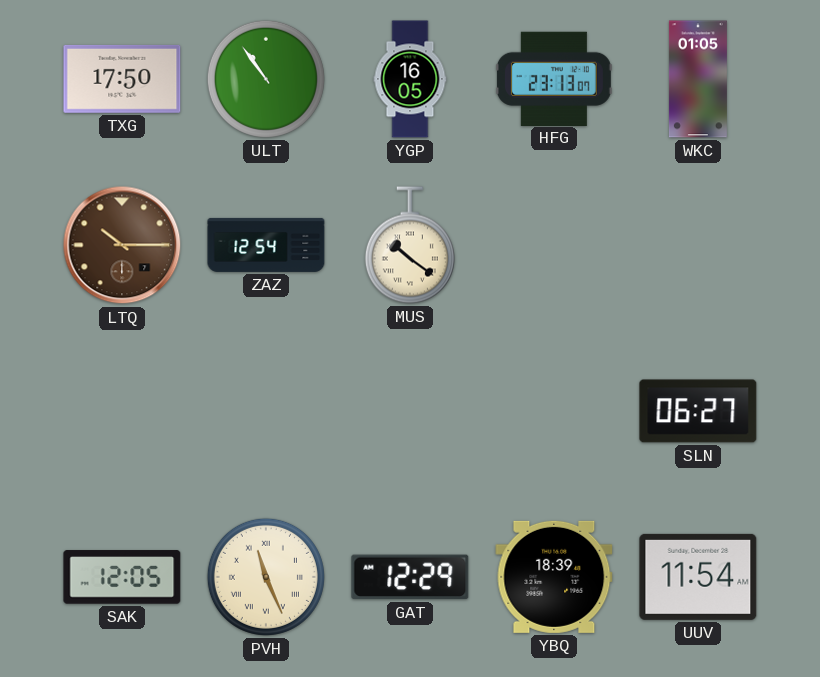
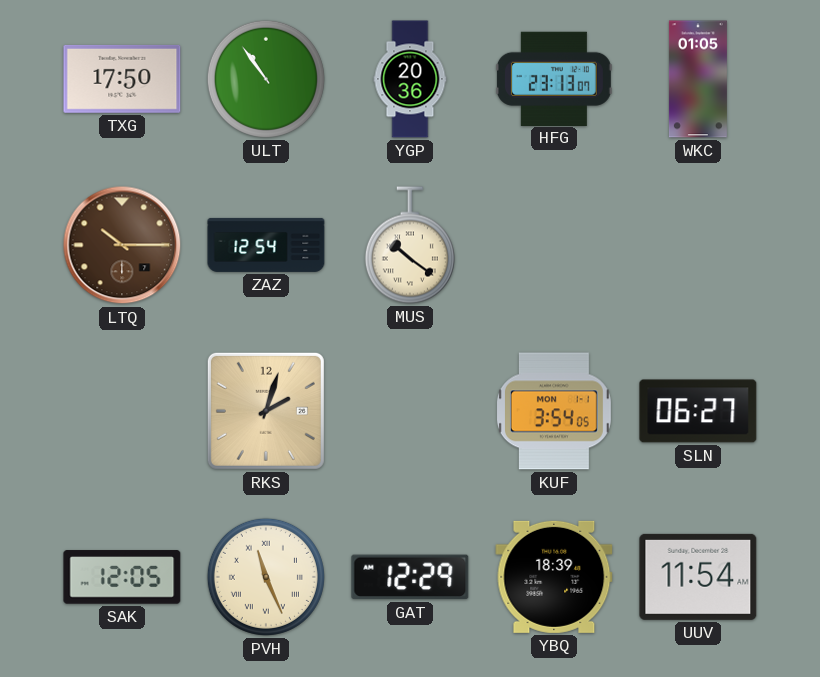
YGP: 16:05 -> 20:36
RKS: none -> 2:03
KUF: none -> 3:54
